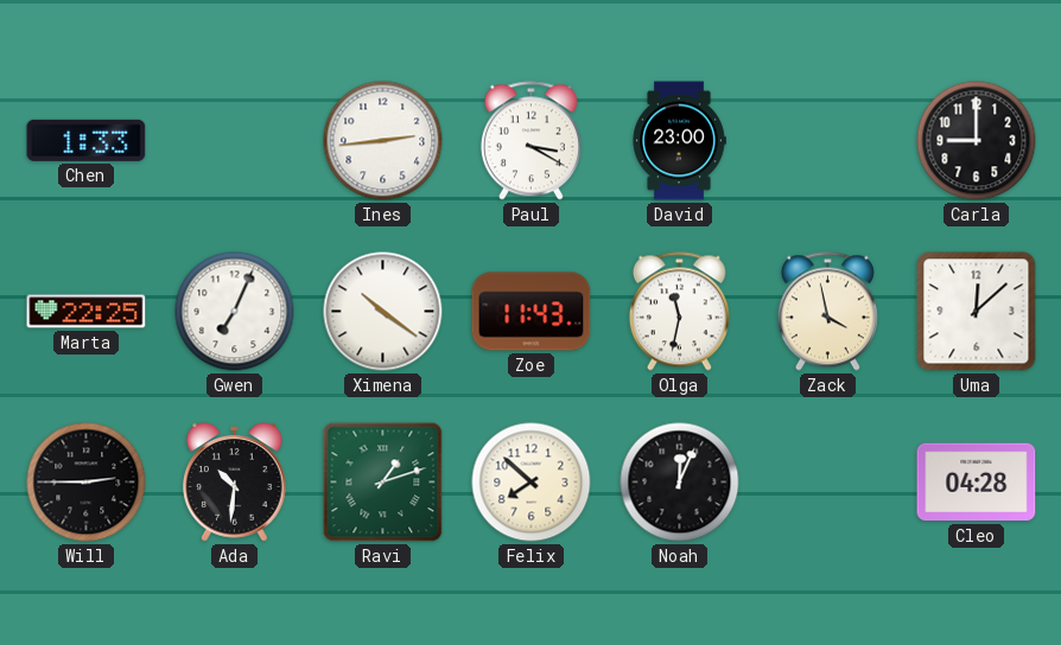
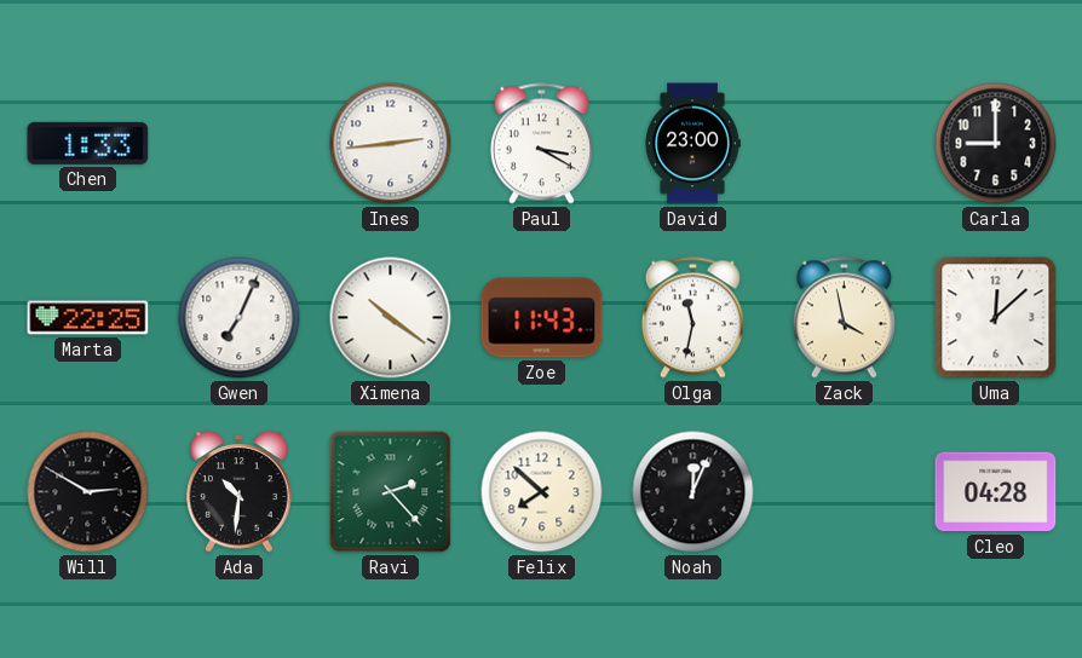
Will: 2:45 -> 2:50
Ravi: 1:12 -> 2:23
